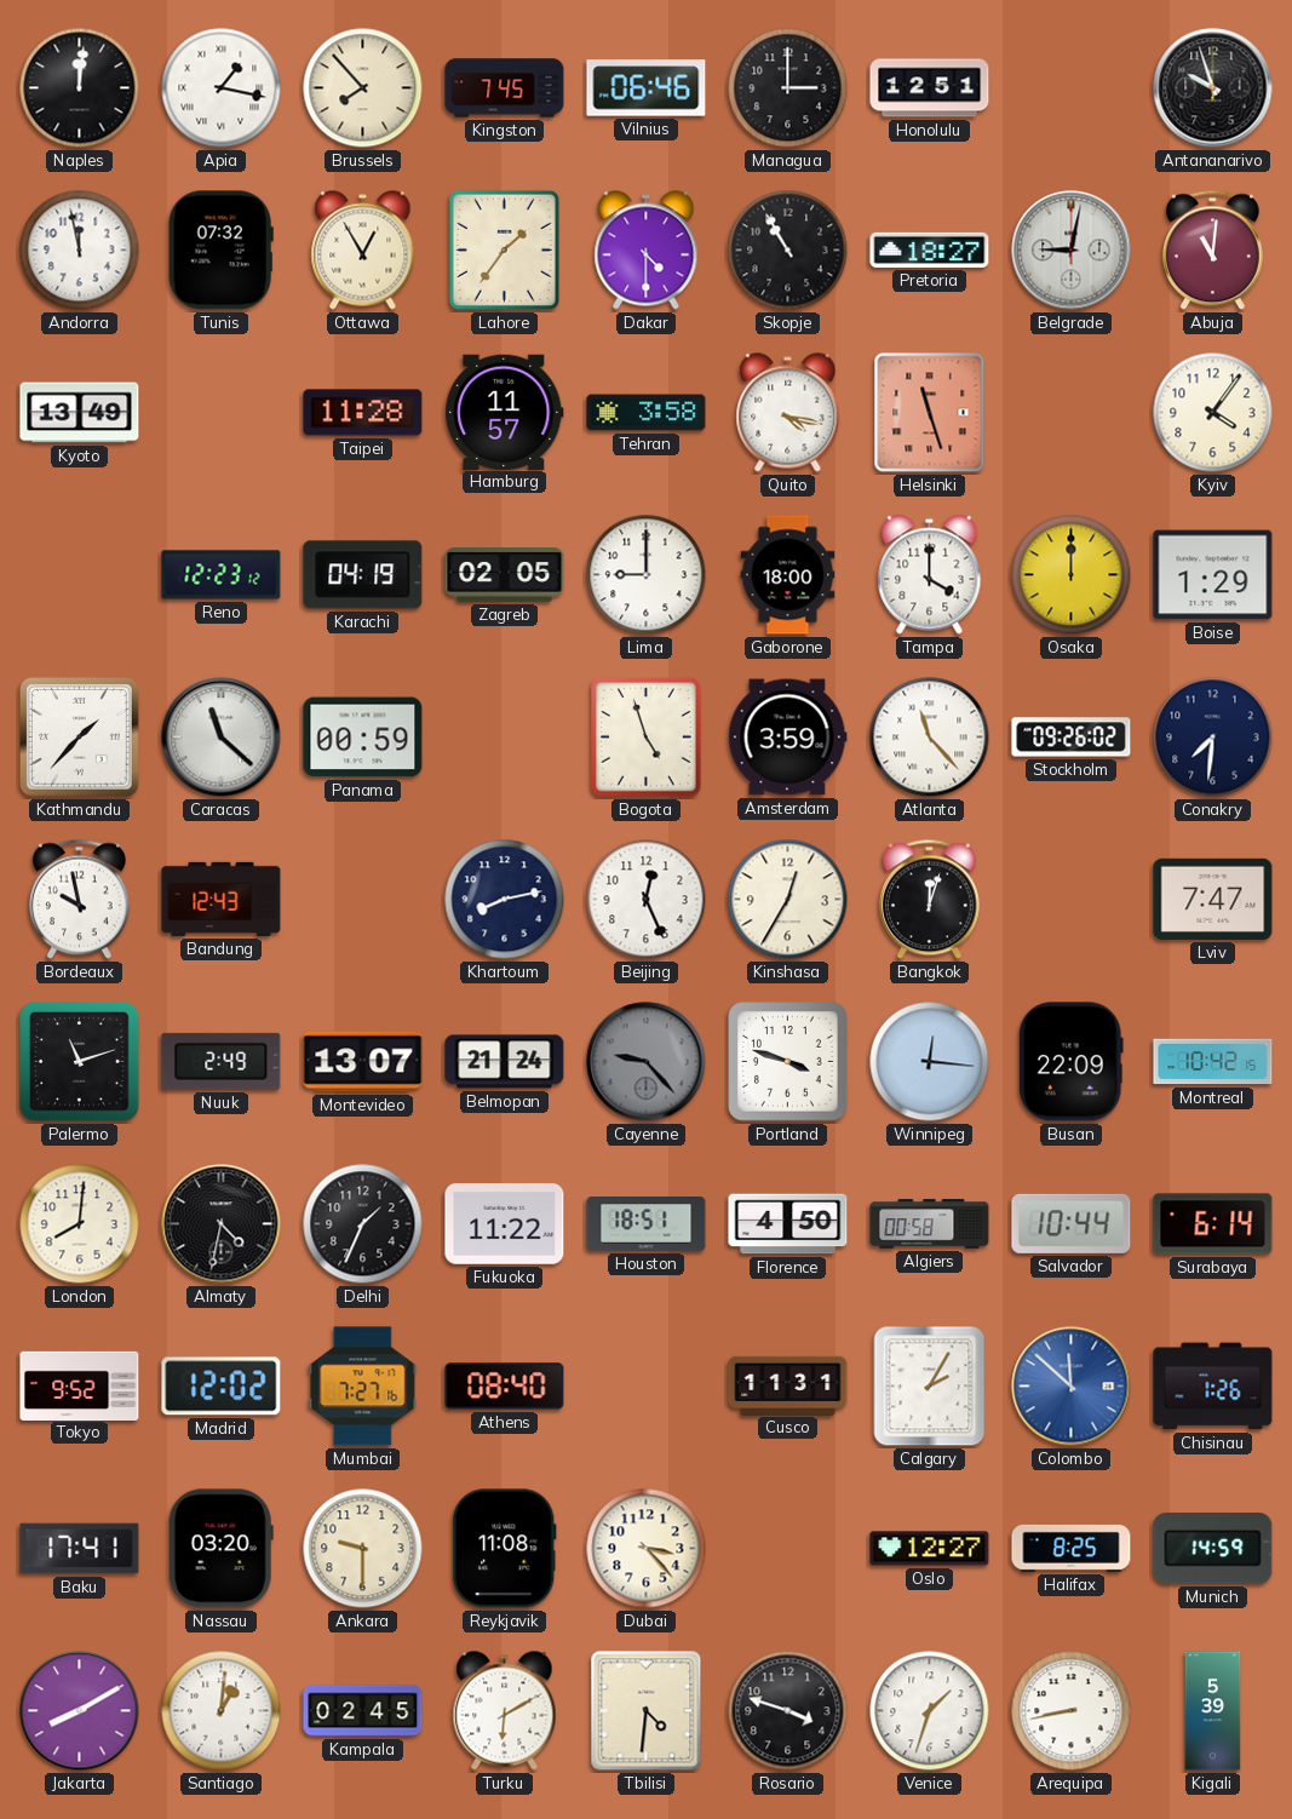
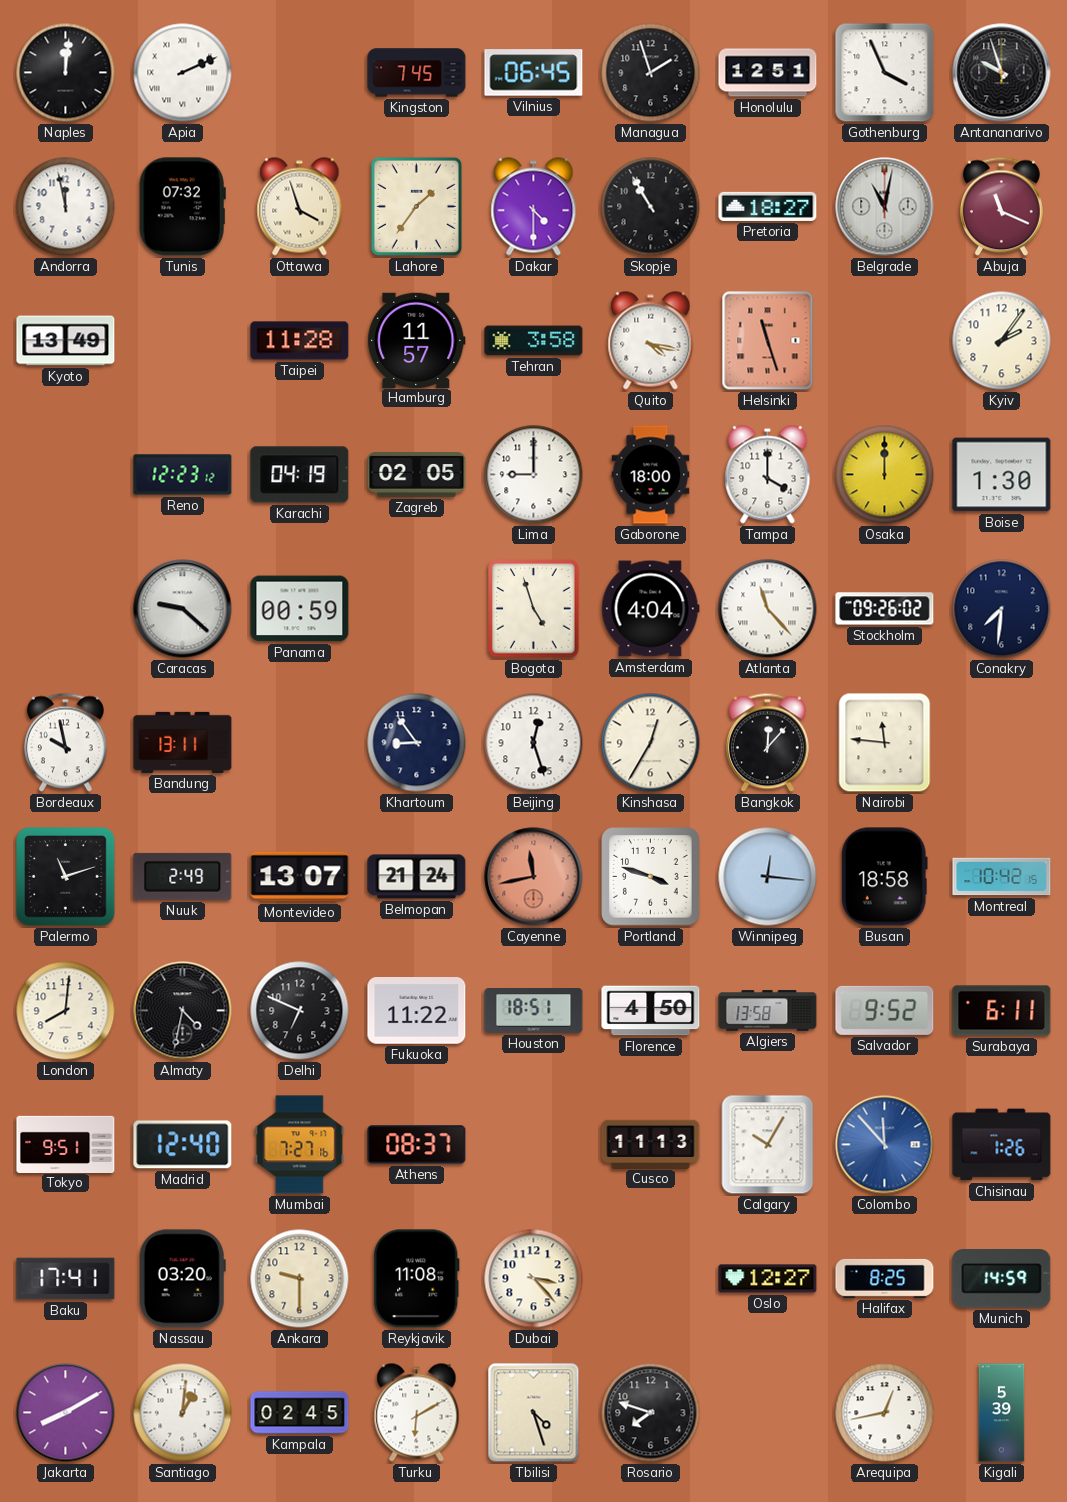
Apia: 1:17 -> 2:11
Brussels: 7:53 -> none
Vilnius: 06:46 -> 06:45
Managua: 3:00 -> 1:57
Gothenburg: none -> 3:56
Ottawa: 12:55 -> 3:57
Belgrade: 9:02 -> 11:02
Abuja: 11:01 -> 11:19
Kyiv: 4:06 -> 2:06
Boise: 1:29 -> 1:30
Kathmandu: 1:37 -> none
Caracas: 11:22 -> 9:22
Amsterdam: 3:59 -> 4:04
Bandung: 12:43 -> 13:11
Khartoum: 8:13 -> 8:54
Beijing: 12:26 -> 12:27
Bangkok: 12:03 -> 12:07
Nairobi: none -> 11:46
Lviv: 7:47 -> none
Cayenne: 9:23 -> 11:43
Cayenne dial: grey -> salmon
Busan: 22:09 -> 18:58
Delhi: 1:34 -> 6:49
Algiers: 00:58 -> 13:58
Salvador: 10:44 -> 9:52
Surabaya: 6:14 -> 6:11
Tokyo: 9:52 -> 9:51
Madrid: 12:02 -> 12:40
Athens: 08:40 -> 08:37
Cusco: 11:31 -> 11:13
Calgary: 2:05 -> 10:05
Colombo: 11:52 -> 11:53
Tbilisi: 4:31 -> 4:27
Rosario: 3:48 -> 7:48
Venice: 1:33 -> none
Arequipa: 8:43 -> 12:43
